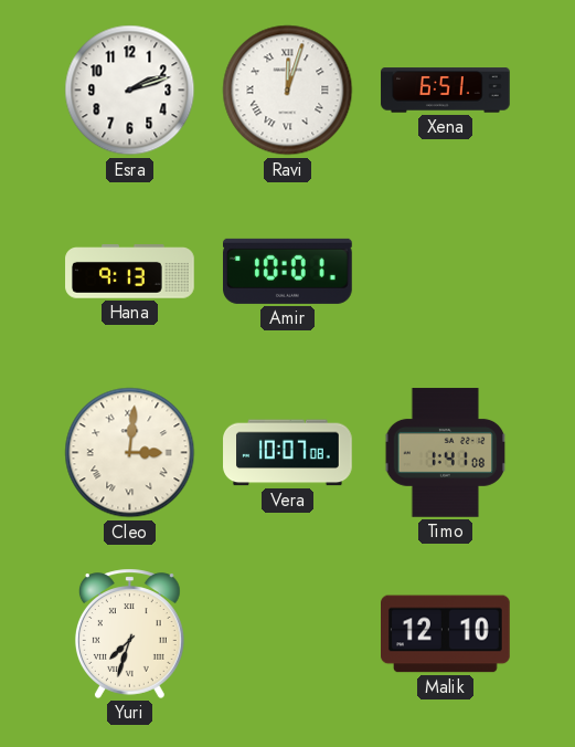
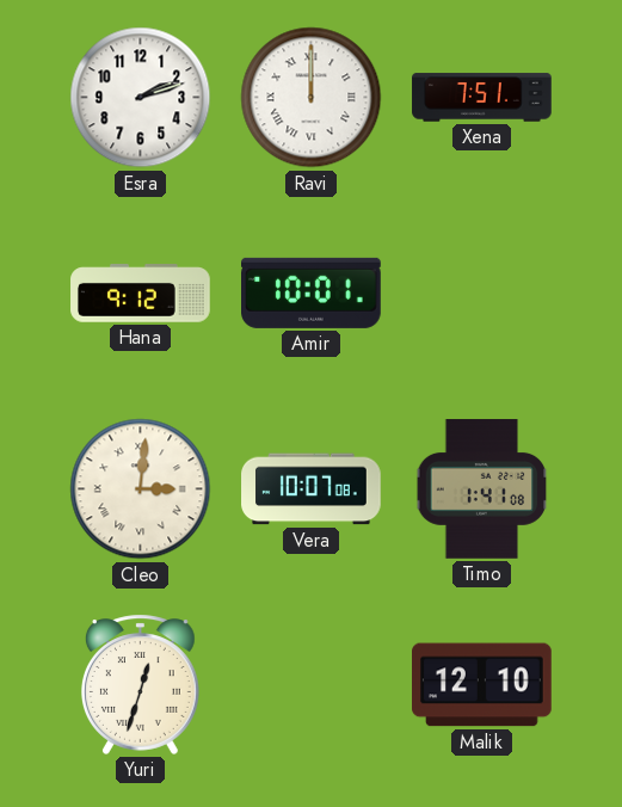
Ravi: 12:03 -> 12:00
Xena: 6:51 -> 7:51
Hana: 9:13 -> 9:12
Yuri: 7:33 -> 12:33
